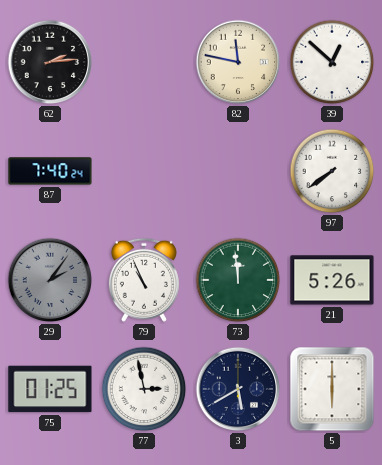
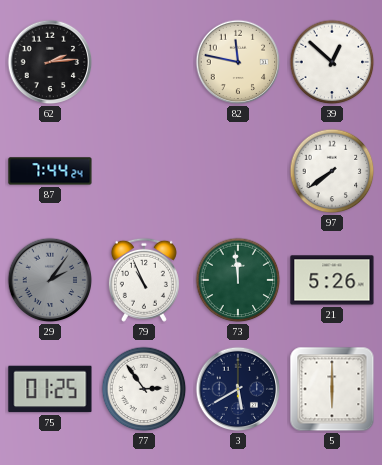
87: 7:40 -> 7:44
77: 2:58 -> 2:54
